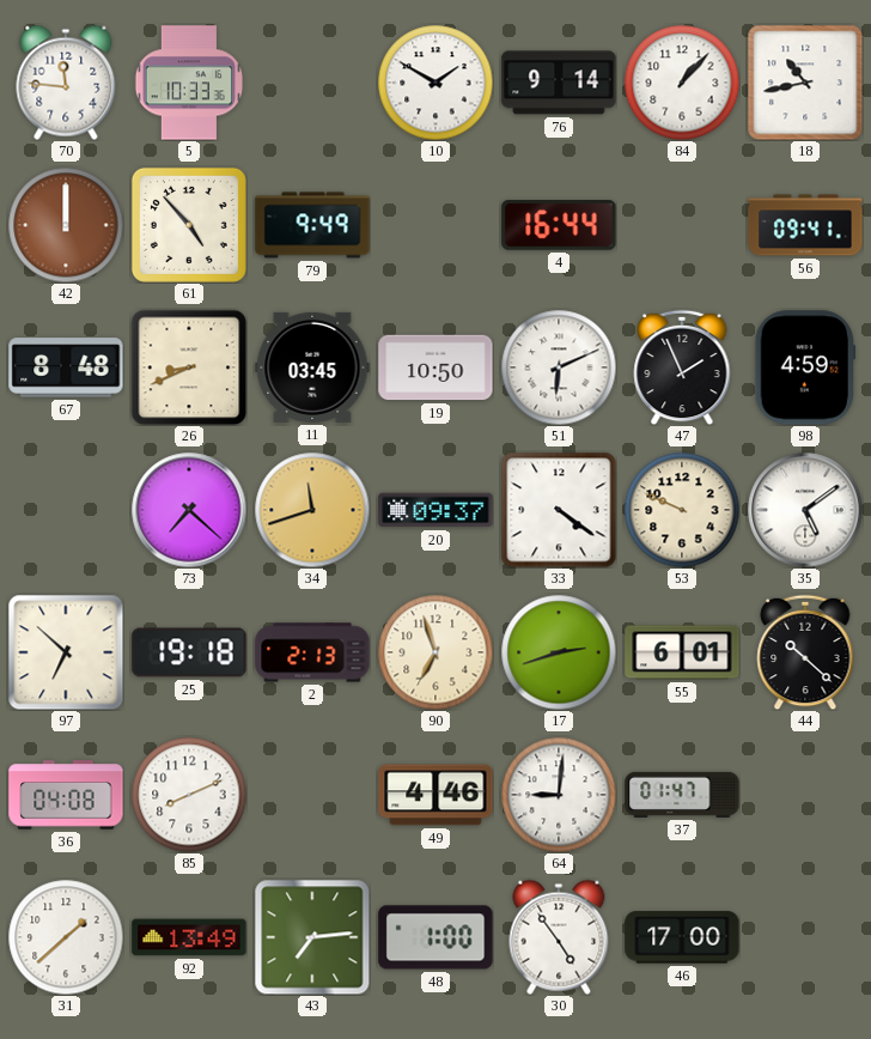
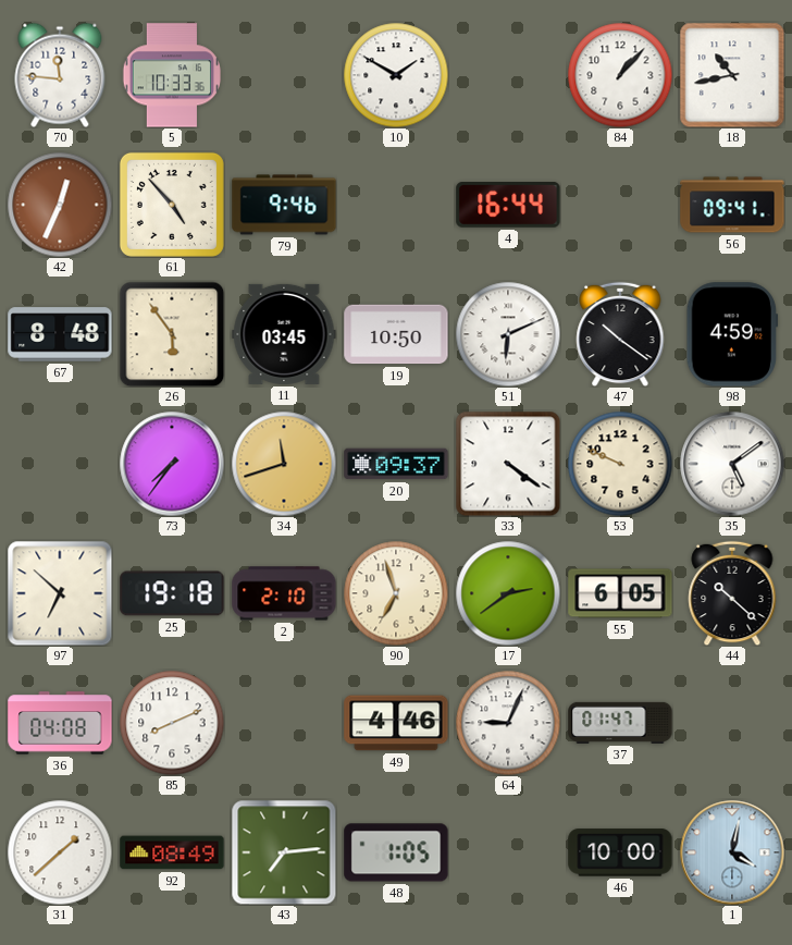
76: 9:14 -> none
42: 12:00 -> 12:34
79: 9:49 -> 9:46
26: 8:41 -> 5:54
47: 1:56 -> 10:21
73: 7:22 -> 7:36
2: 2:13 -> 2:10
17: 2:42 -> 2:39
55: 6:01 -> 6:05
64: 9:01 -> 9:04
92: 13:49 -> 08:49
48: 1:00 -> 1:05
30: 4:54 -> none
46: 17:00 -> 10:00
1: none -> 4:02
